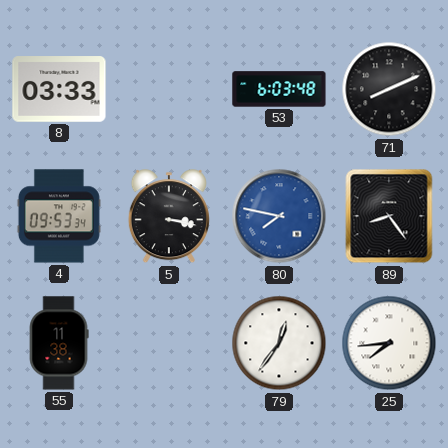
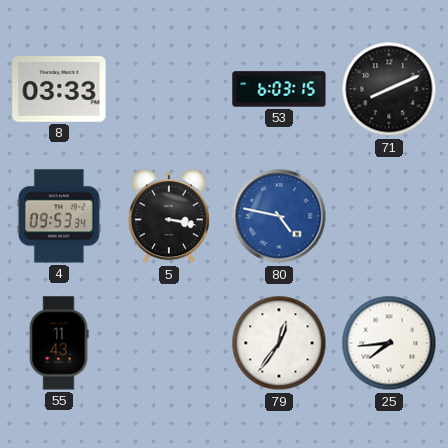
53: 6:03:48 -> 6:03:15
80: 7:47 -> 4:47
89: 8:24 -> none
55: 11:38 -> 11:43
